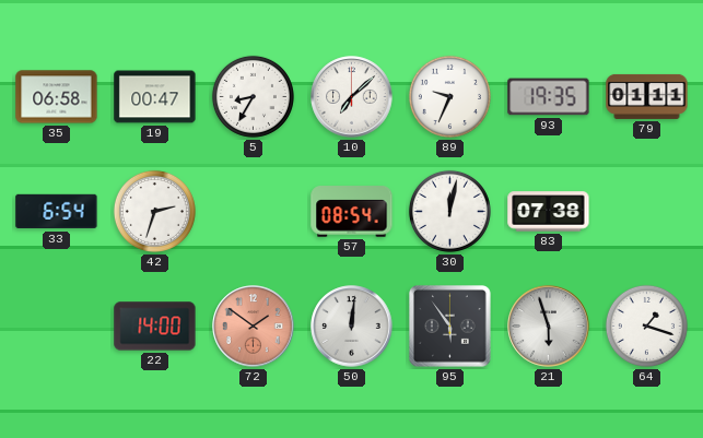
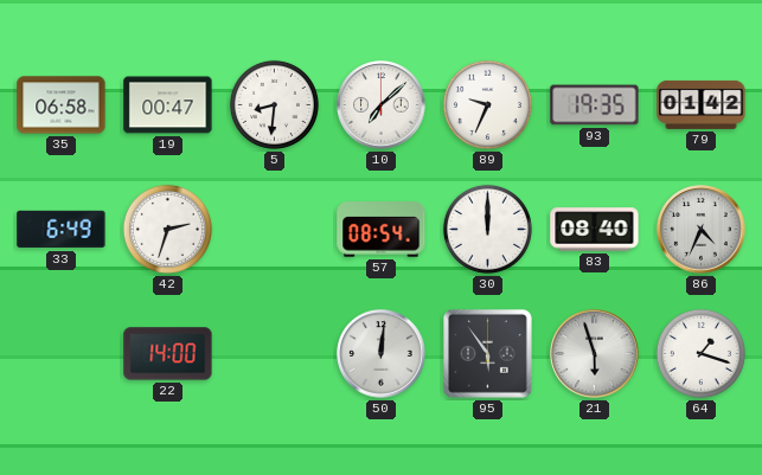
5: 8:35 -> 8:31
79: 01:11 -> 01:42
33: 6:54 -> 6:49
30: 12:02 -> 12:00
83: 07:38 -> 08:40
86: none -> 4:34
72: 1:51 -> none
